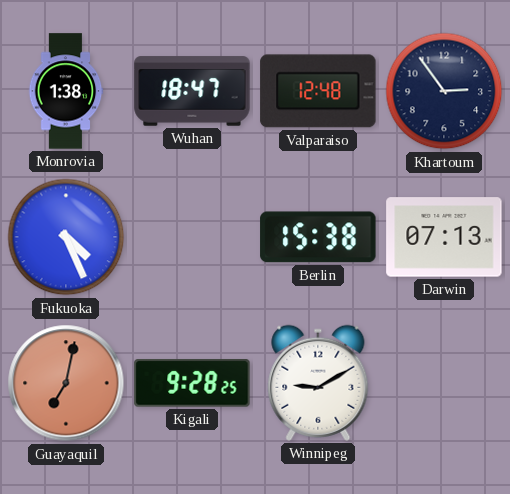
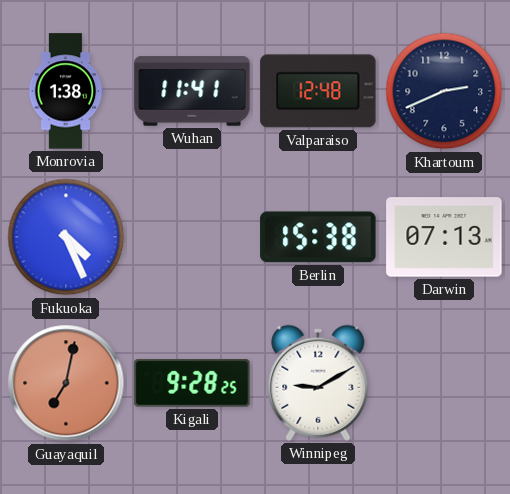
Wuhan: 18:47 -> 11:41
Khartoum: 2:54 -> 2:41
